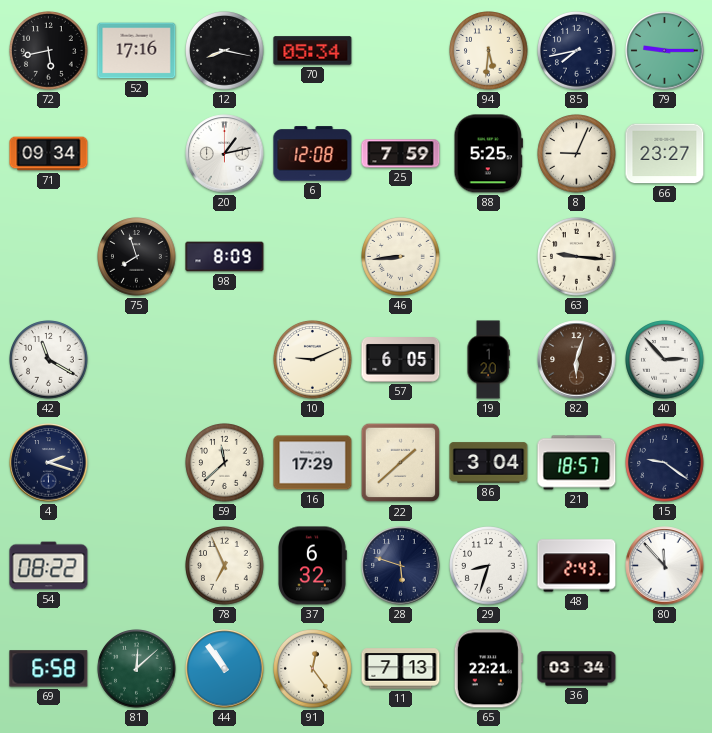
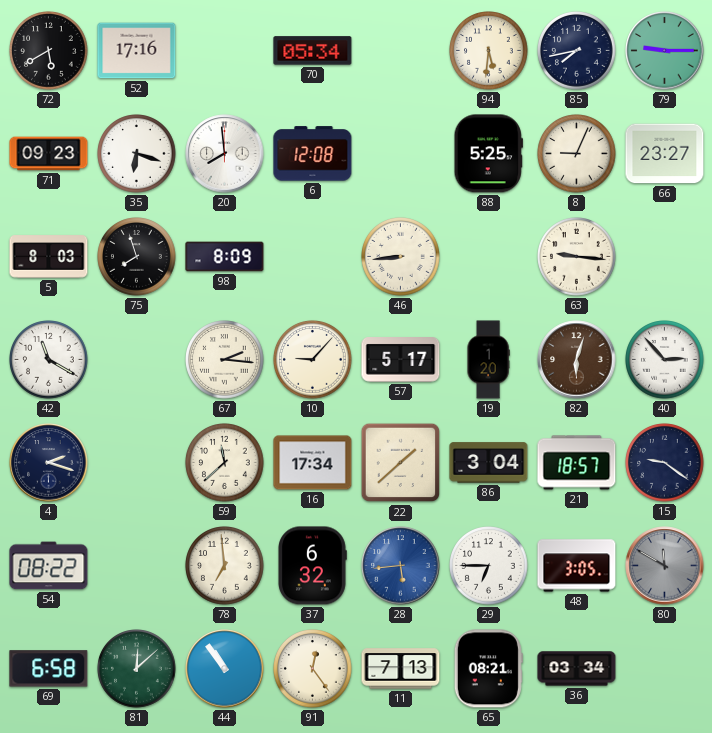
72: 5:43 -> 5:40
12: 8:17 -> none
71: 09:34 -> 09:23
35: none -> 6:18
20: 1:13 -> 7:59
25: 7:59 -> none
5: none -> 8:03
67: none -> 2:16
10: 9:11 -> 9:07
57: 6:05 -> 5:17
16: 17:29 -> 17:34
78: 6:56 -> 6:59
28: 5:48 -> 5:44
28 dial: navy -> blue
29: 8:33 -> 6:45
48: 2:43 -> 3:05
80: 11:53 -> 11:50
80 dial: white -> grey
65: 22:21 -> 08:21
